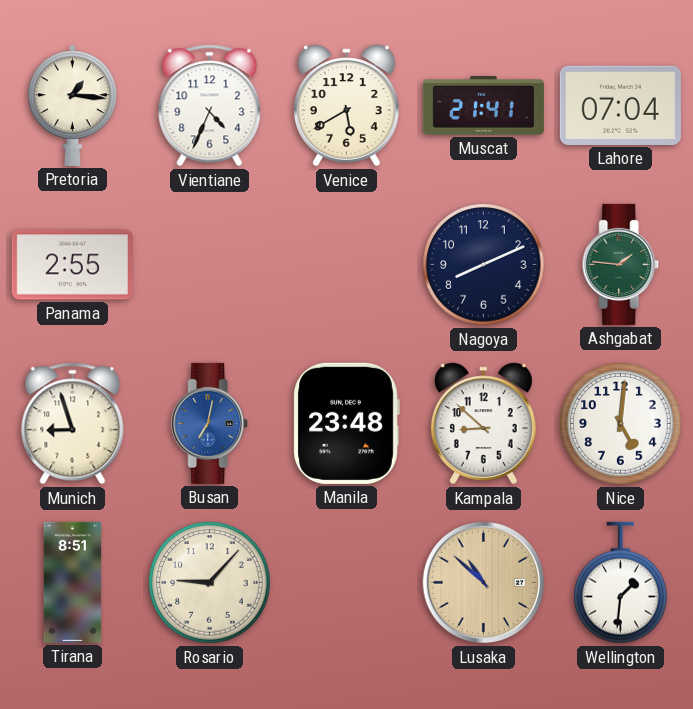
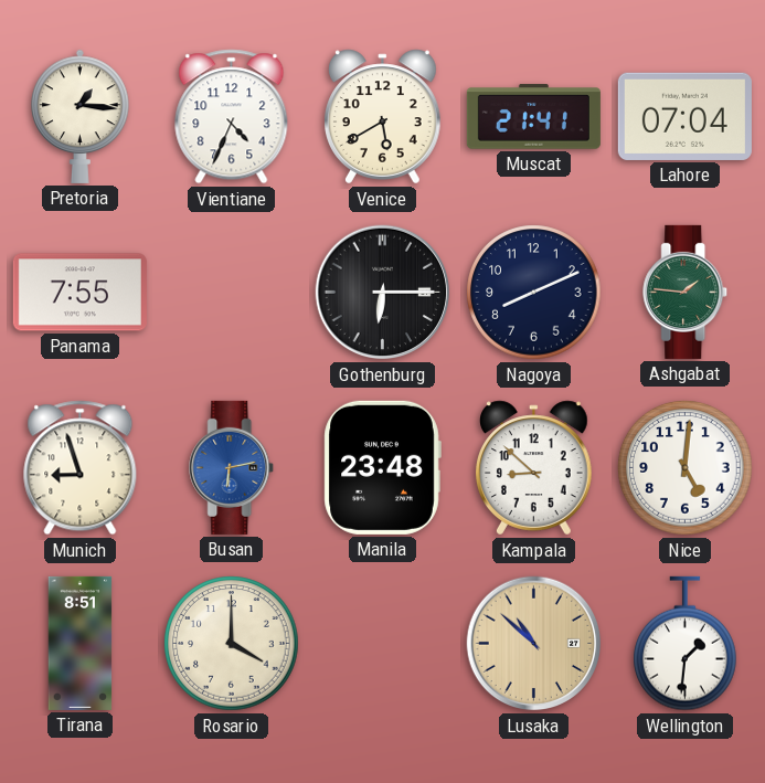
Panama: 2:55 -> 7:55
Gothenburg: none -> 6:15
Busan: 7:02 -> 6:13
Rosario: 9:07 -> 4:00
